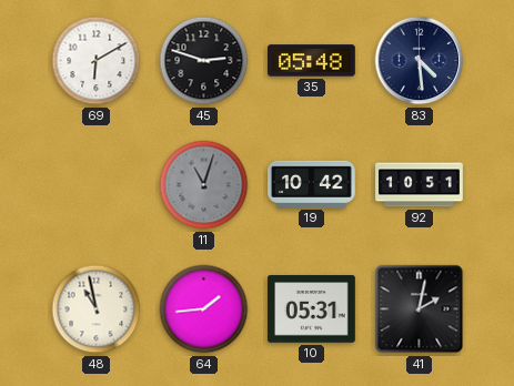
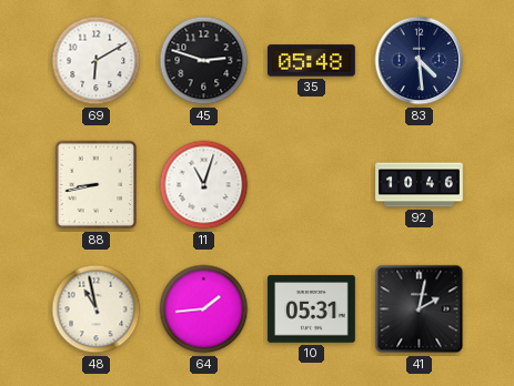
88: none -> 8:43
11 dial: grey -> white
19: 10:42 -> none
92: 10:51 -> 10:46
